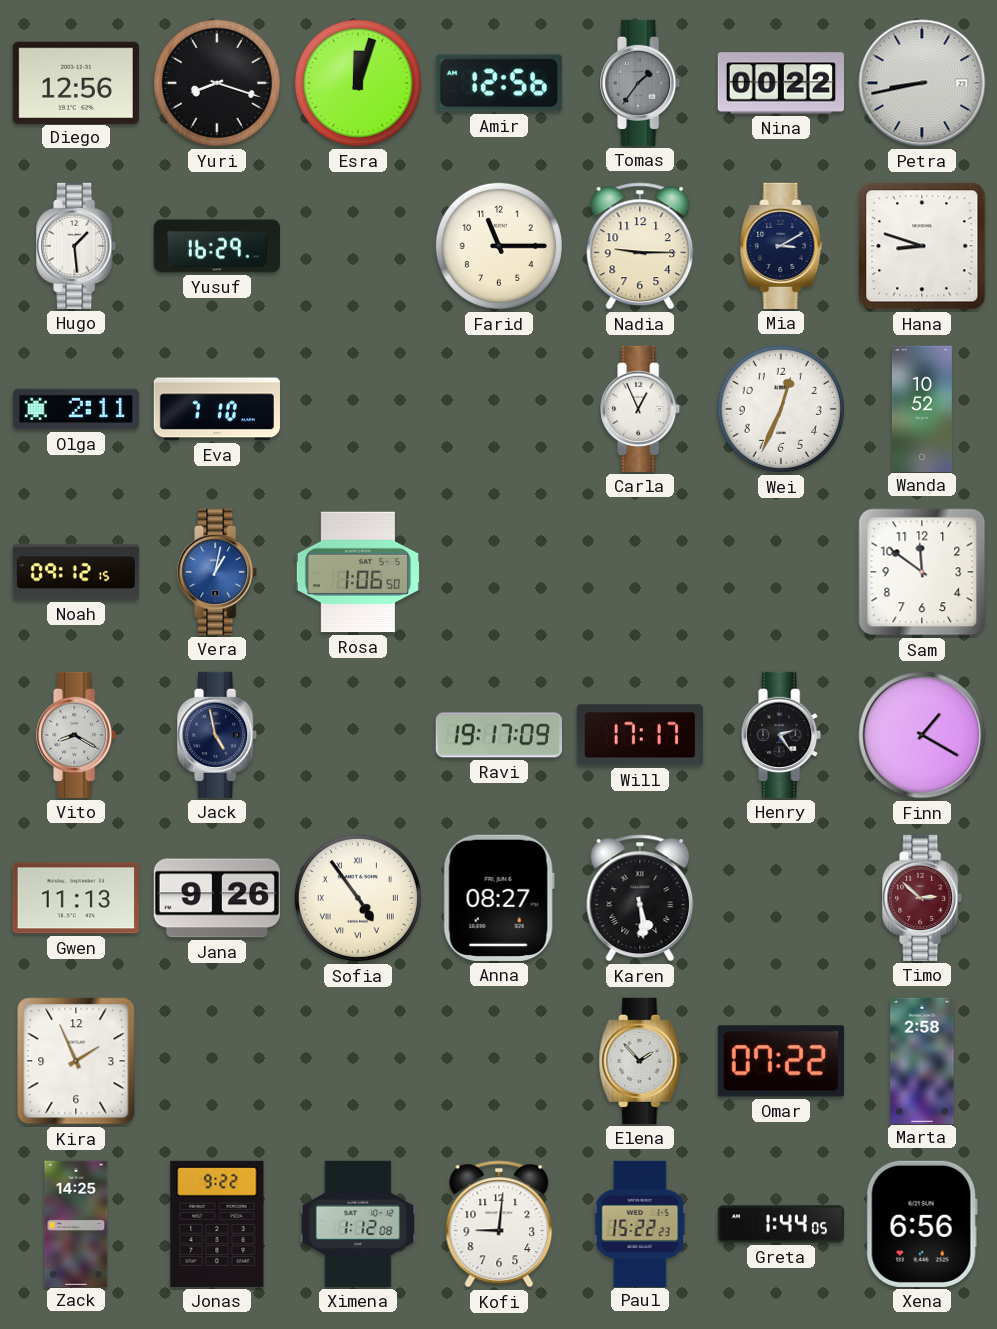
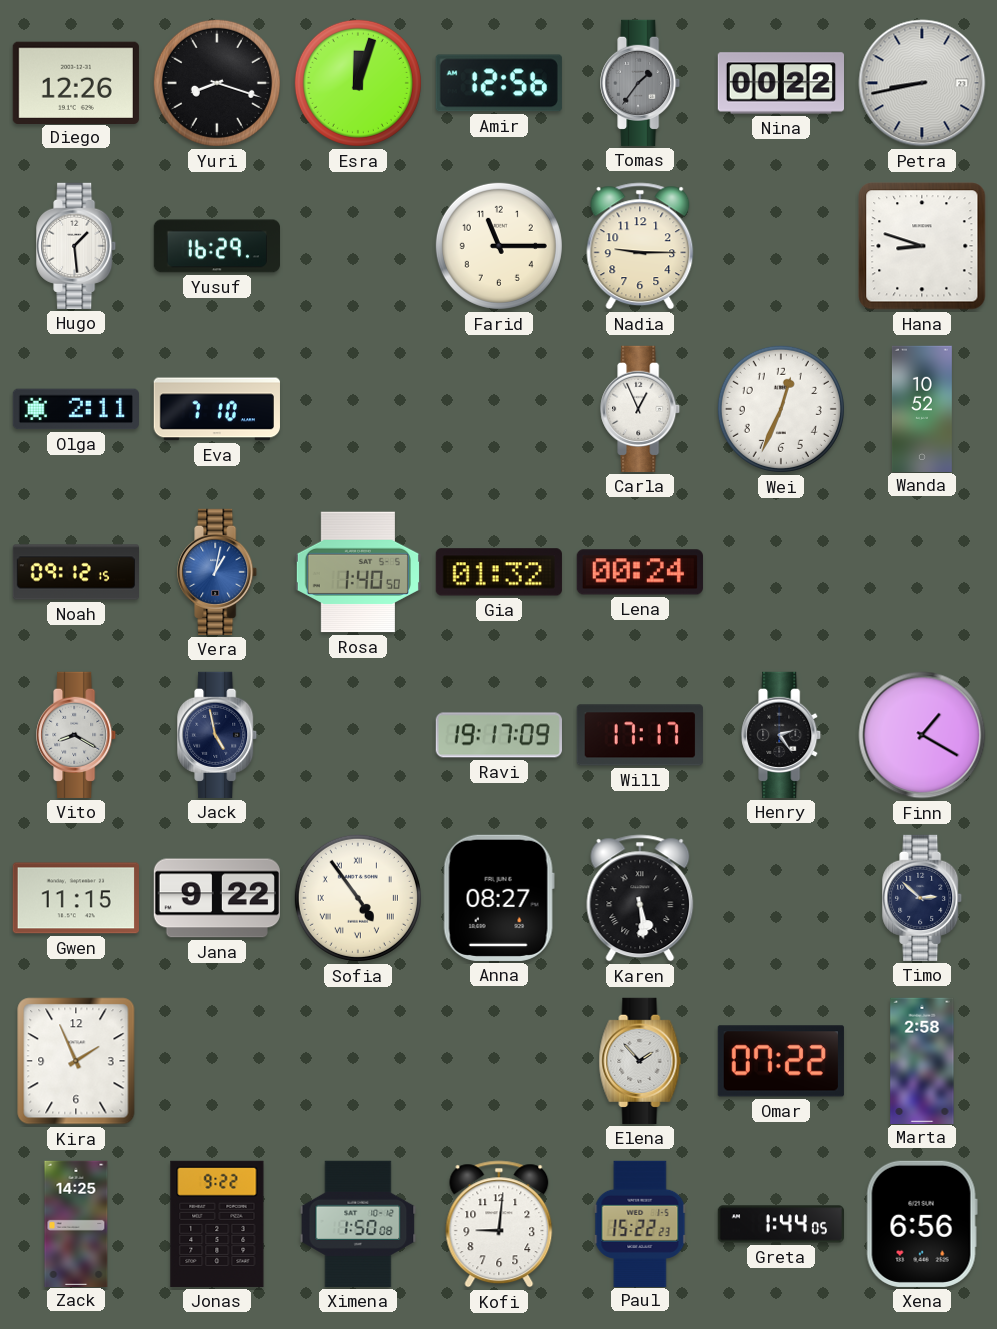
Diego: 12:56 -> 12:26
Mia: 3:10 -> none
Rosa: 1:06 -> 1:40
Gia: none -> 01:32
Lena: none -> 00:24
Sam: 11:51 -> none
Gwen: 11:13 -> 11:15
Jana: 9:26 -> 9:22
Timo dial: burgundy -> navy
Ximena: 1:12 -> 1:50
